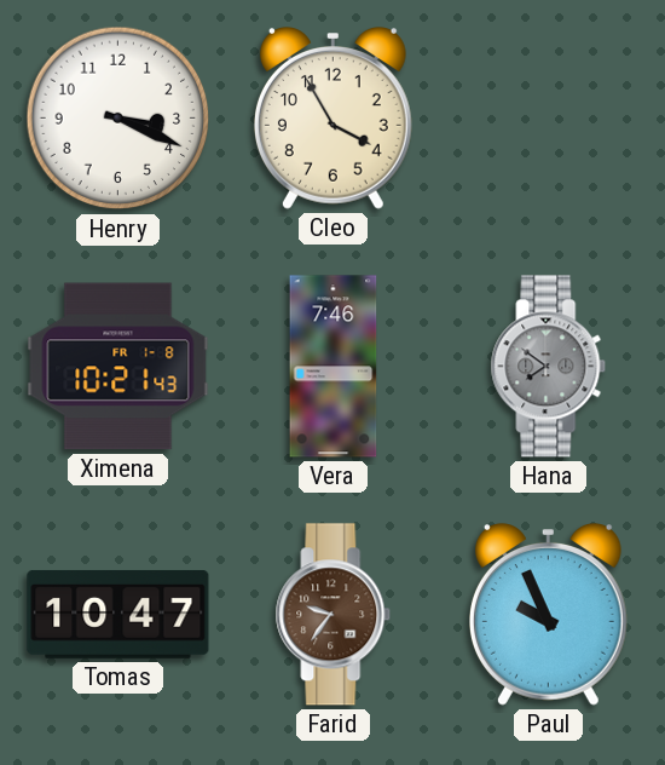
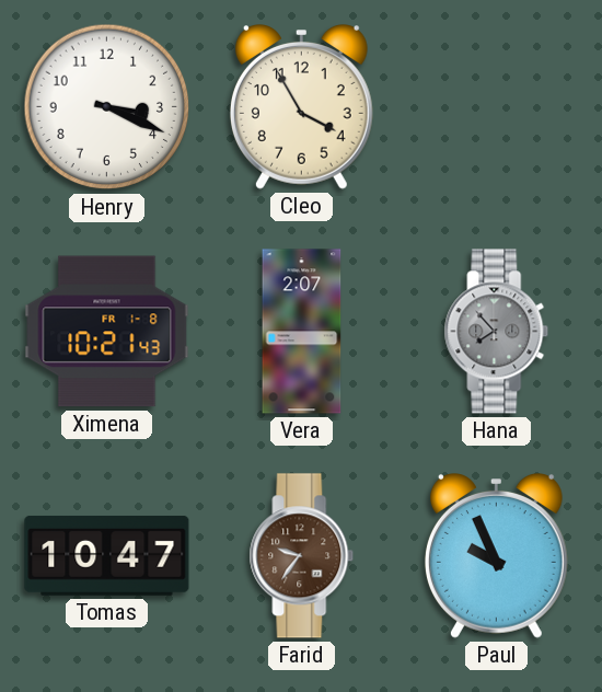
Vera: 7:46 -> 2:07
Hana: 7:51 -> 7:53
